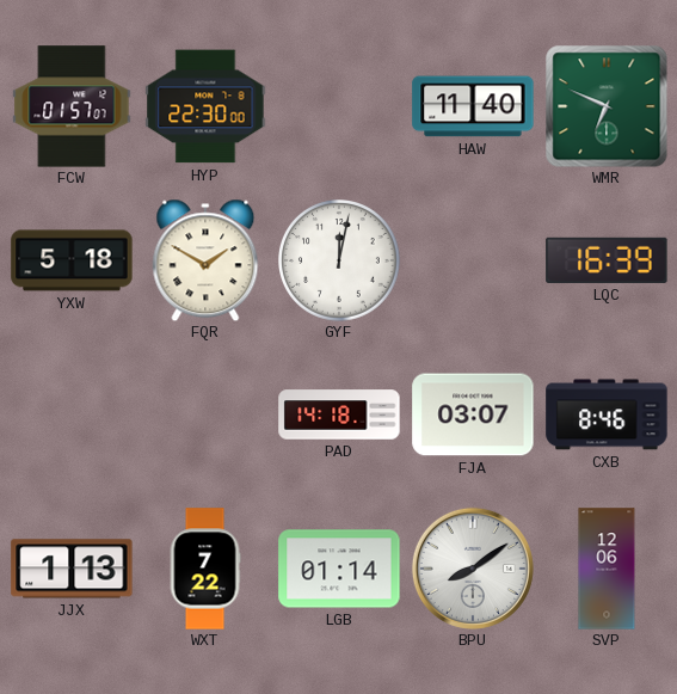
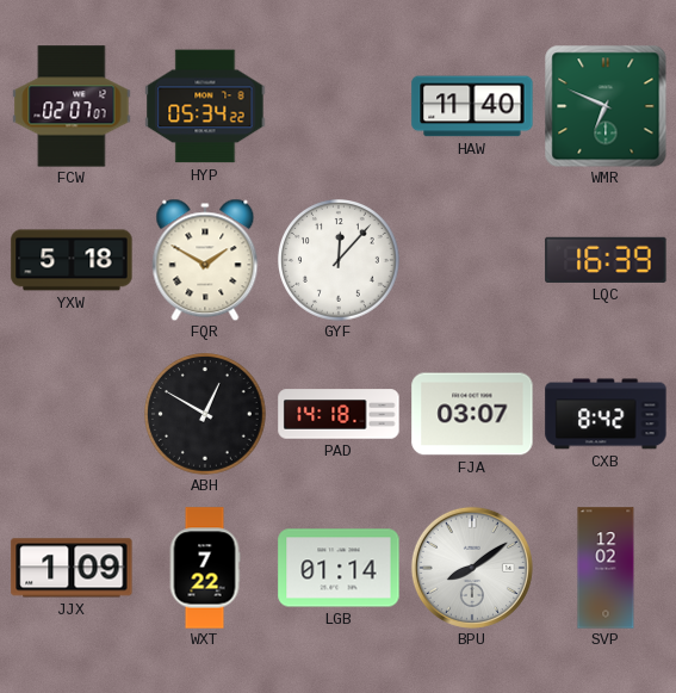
FCW: 01:57 -> 02:07
HYP: 22:30 -> 05:34
GYF: 12:02 -> 12:07
ABH: none -> 12:50
CXB: 8:46 -> 8:42
JJX: 1:13 -> 1:09
SVP: 12:06 -> 12:02
